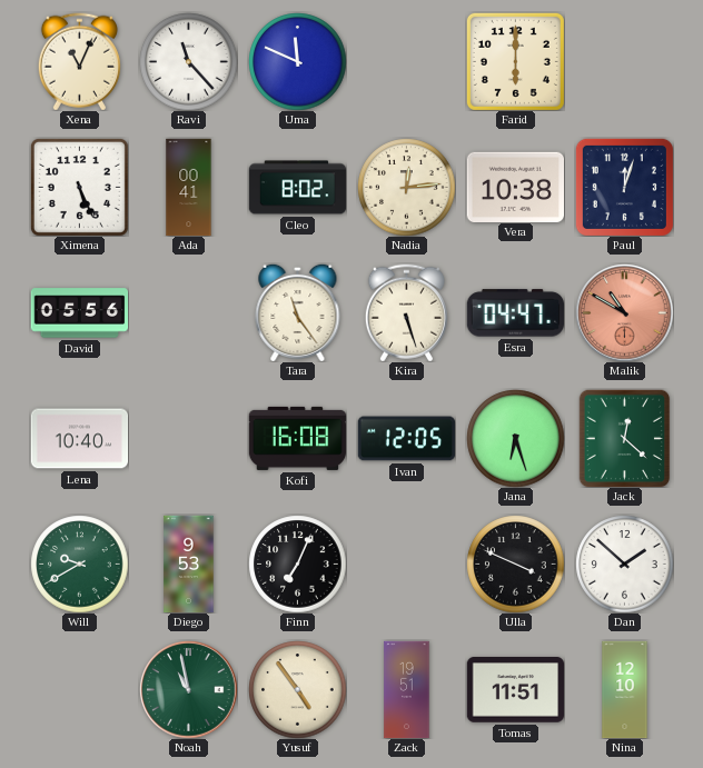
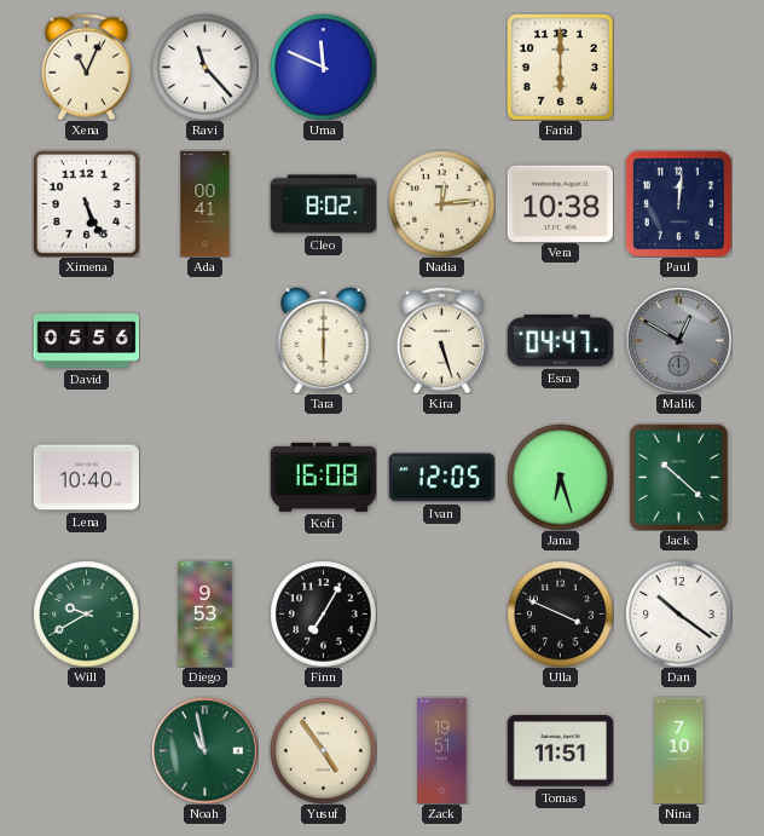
Paul: 12:03 -> 12:01
Tara: 11:24 -> 6:00
Malik: 10:50 -> 12:50
Malik dial: salmon -> grey
Jack: 12:22 -> 10:22
Finn: 7:04 -> 7:05
Dan: 1:52 -> 10:21
Nina: 12:10 -> 7:10
